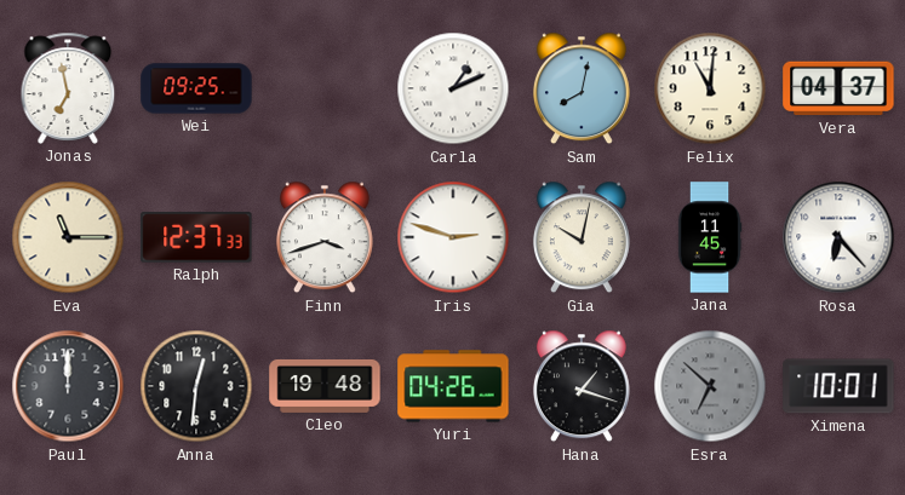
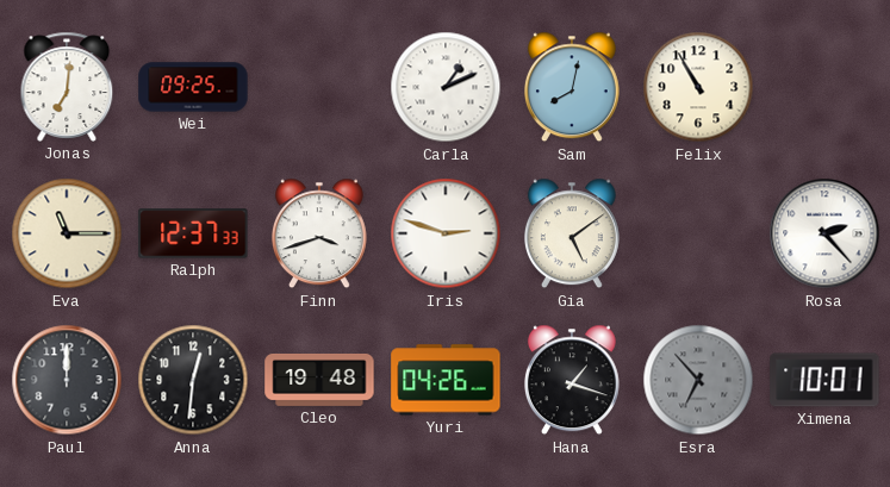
Jonas: 6:58 -> 7:01
Felix: 11:01 -> 10:55
Vera: 04:37 -> none
Gia: 10:02 -> 5:09
Jana: 11:45 -> none
Rosa: 6:23 -> 2:23
Esra: 6:52 -> 6:53
